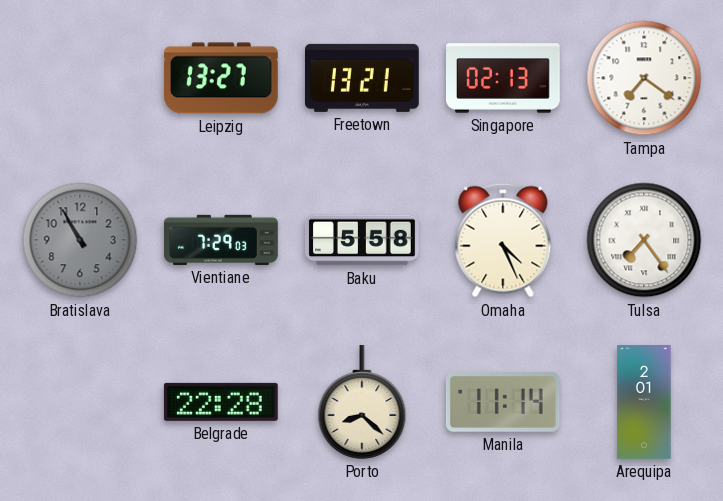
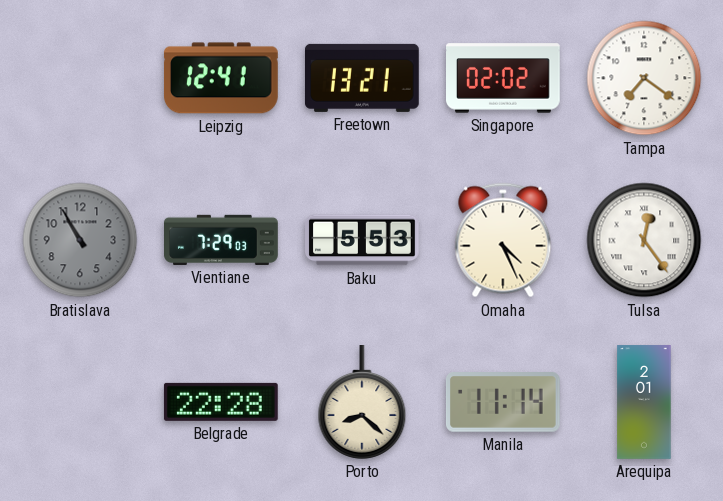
Leipzig: 13:27 -> 12:41
Singapore: 02:13 -> 02:02
Baku: 5:58 -> 5:53
Tulsa: 7:24 -> 12:24
